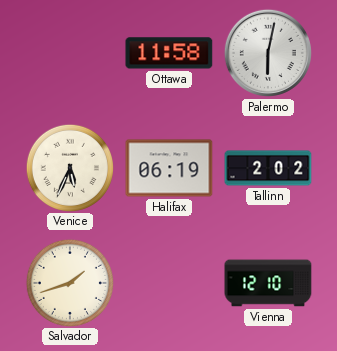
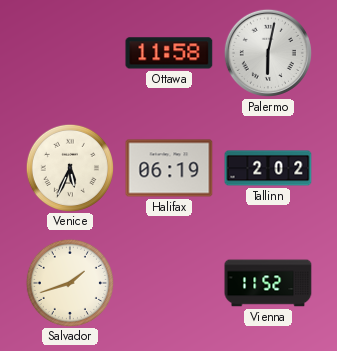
Vienna: 12:10 -> 11:52
